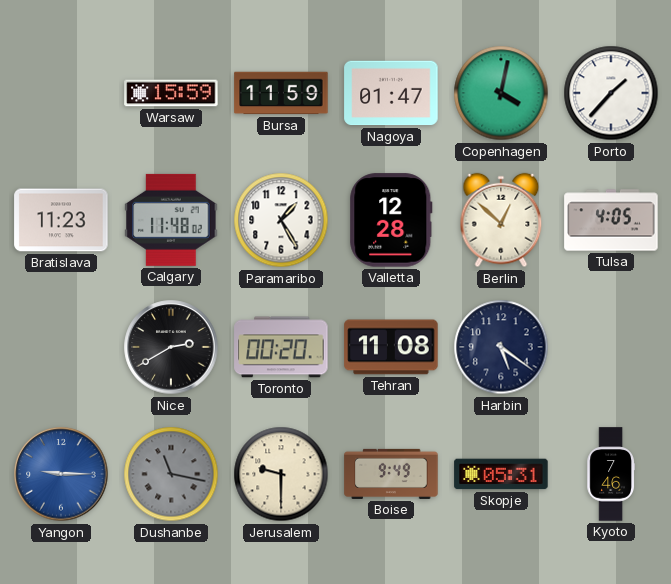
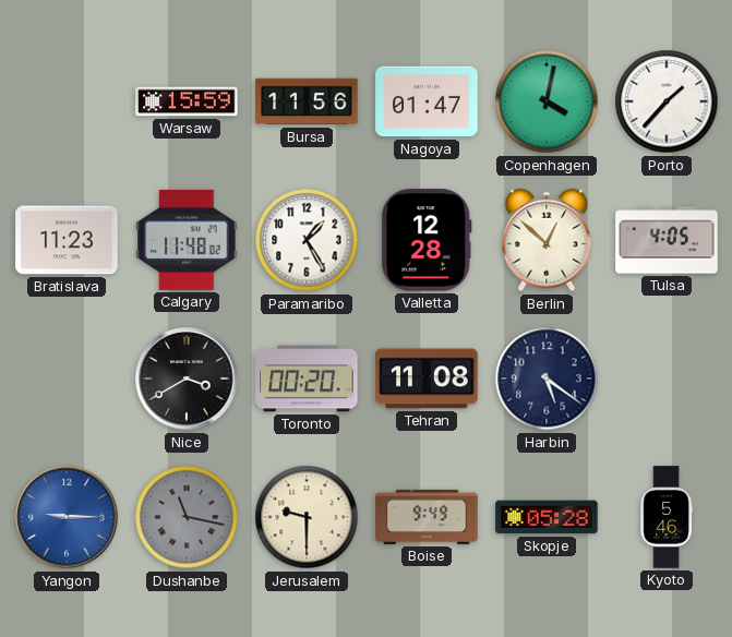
Bursa: 11:59 -> 11:56
Nice: 2:40 -> 3:40
Skopje: 05:31 -> 05:28
Kyoto: 7:46 -> 5:46
